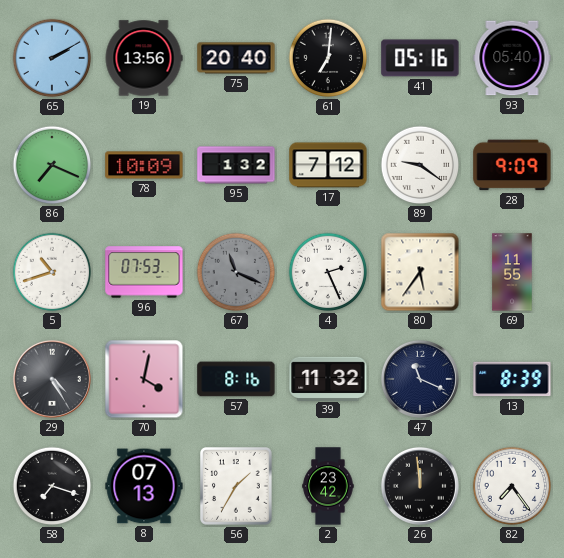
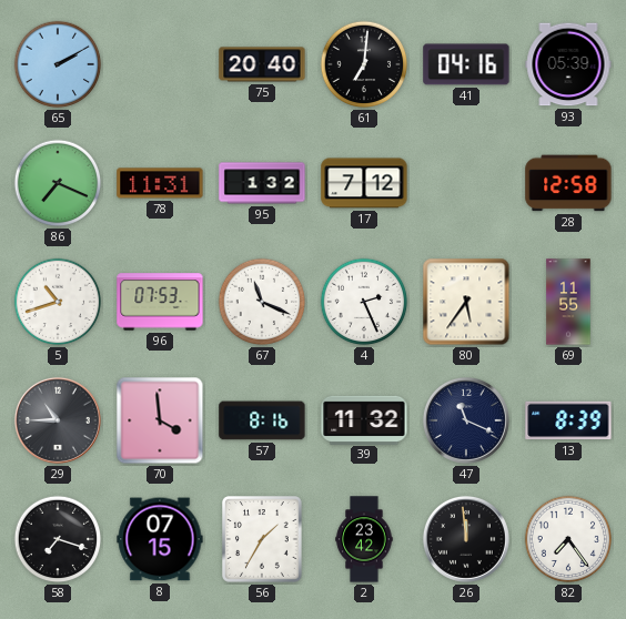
19: 13:56 -> none
41: 05:16 -> 04:16
93: 05:40 -> 05:39
78: 10:09 -> 11:31
89: 9:21 -> none
28: 9:09 -> 12:58
67 dial: grey -> white
29: 4:25 -> 10:45
70: 4:02 -> 3:59
8: 07:13 -> 07:15
